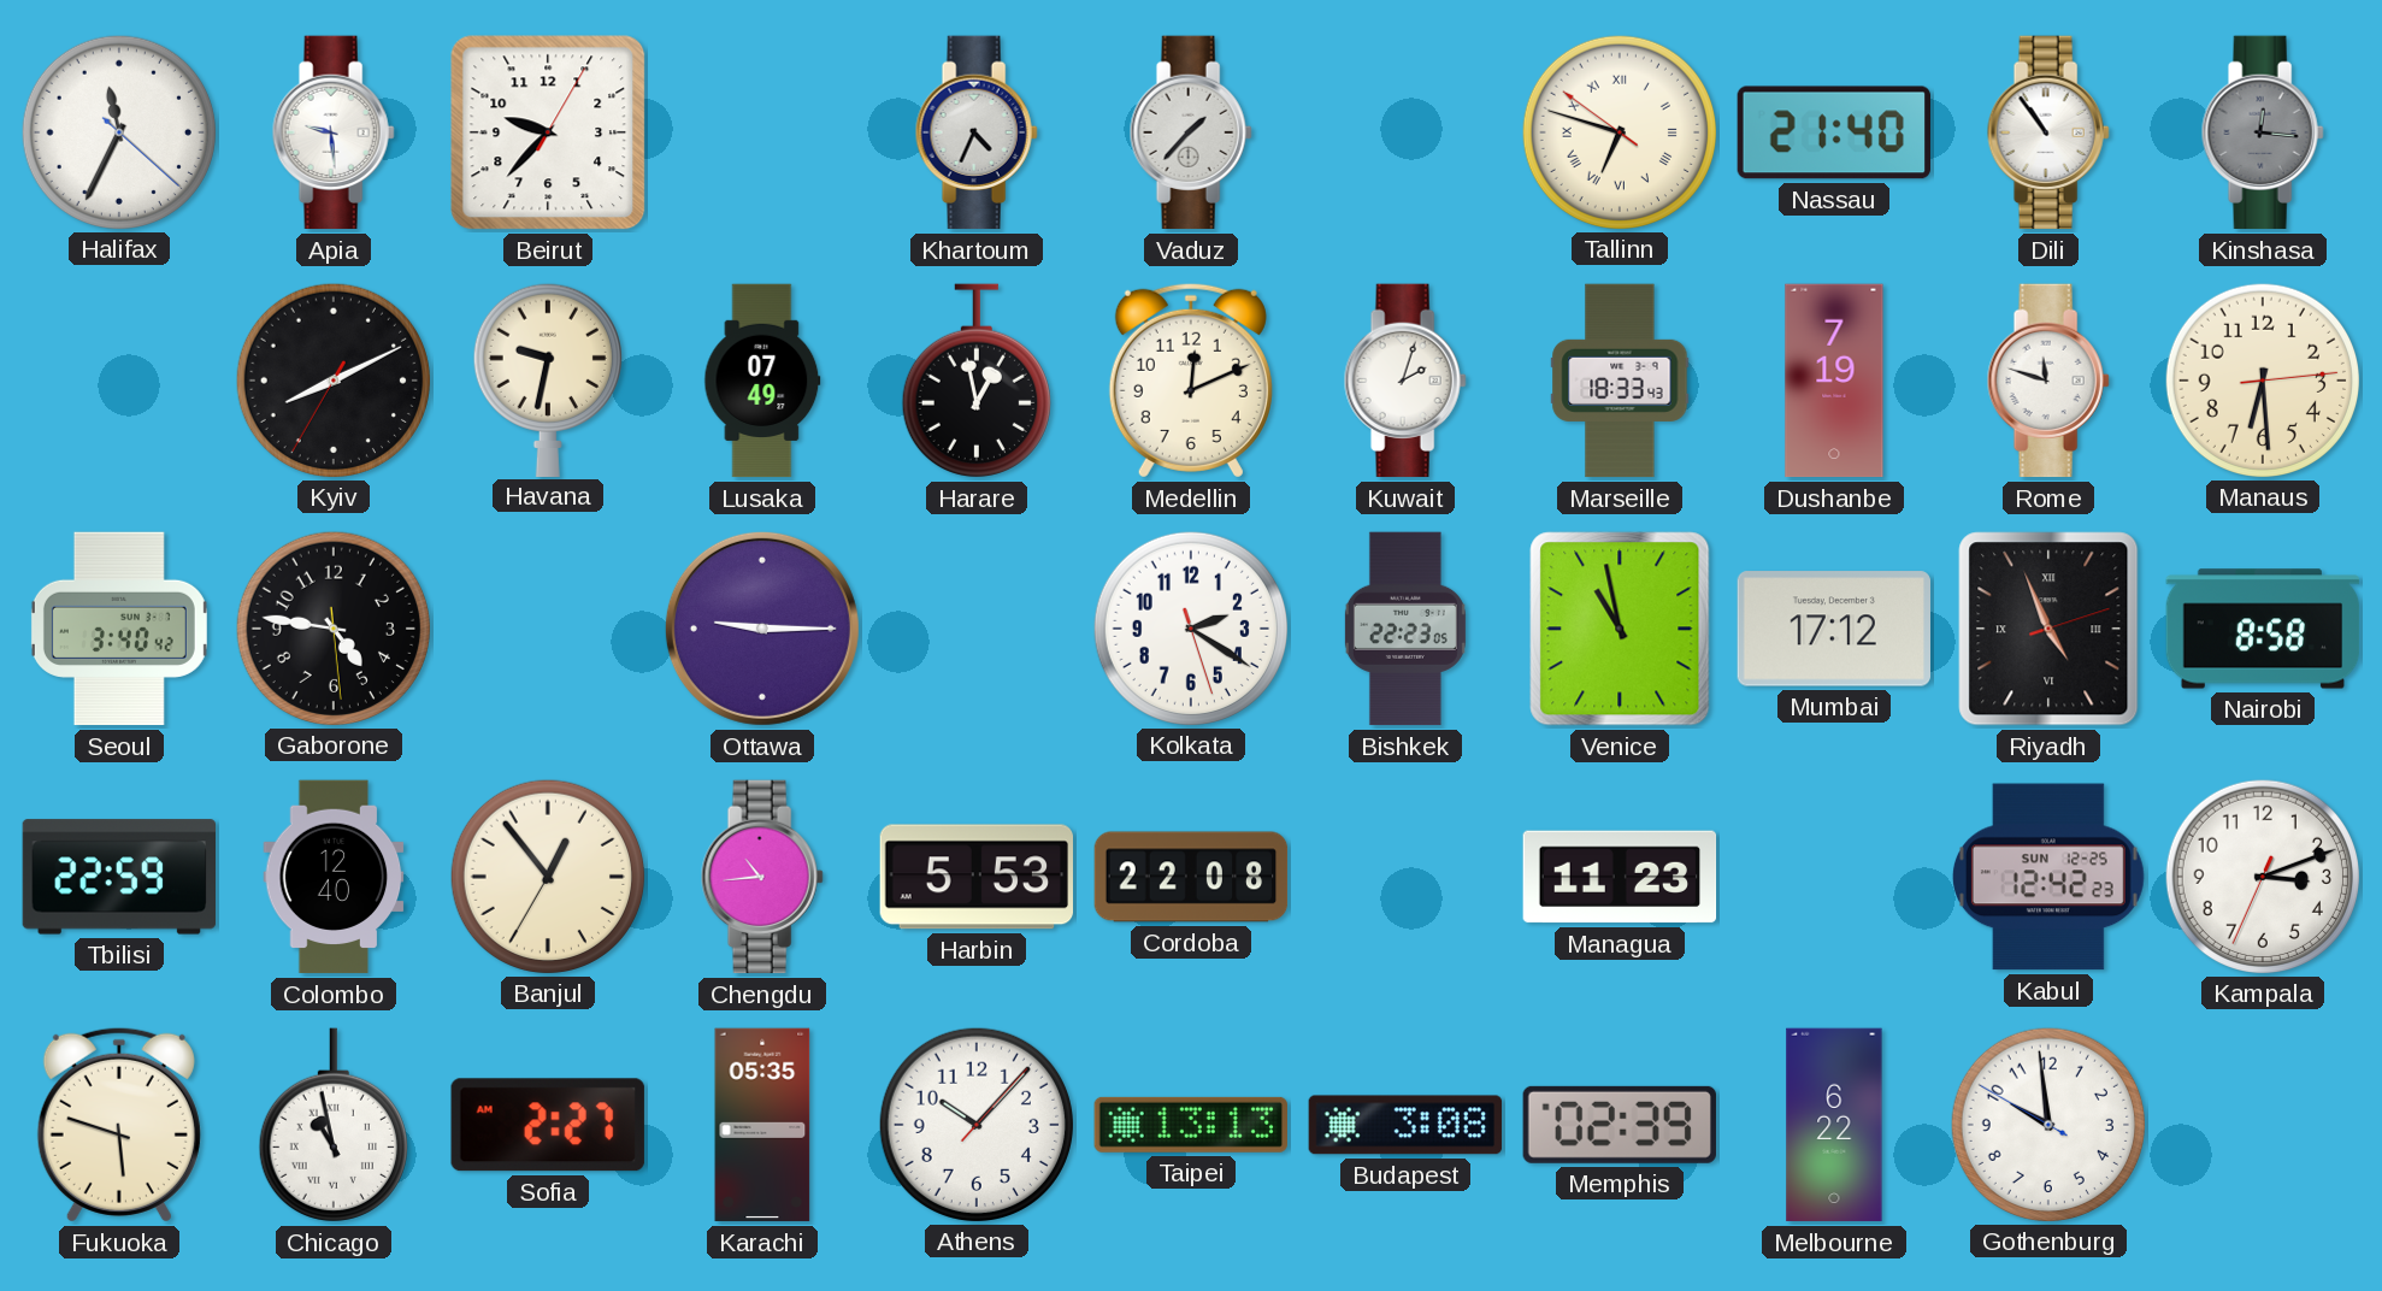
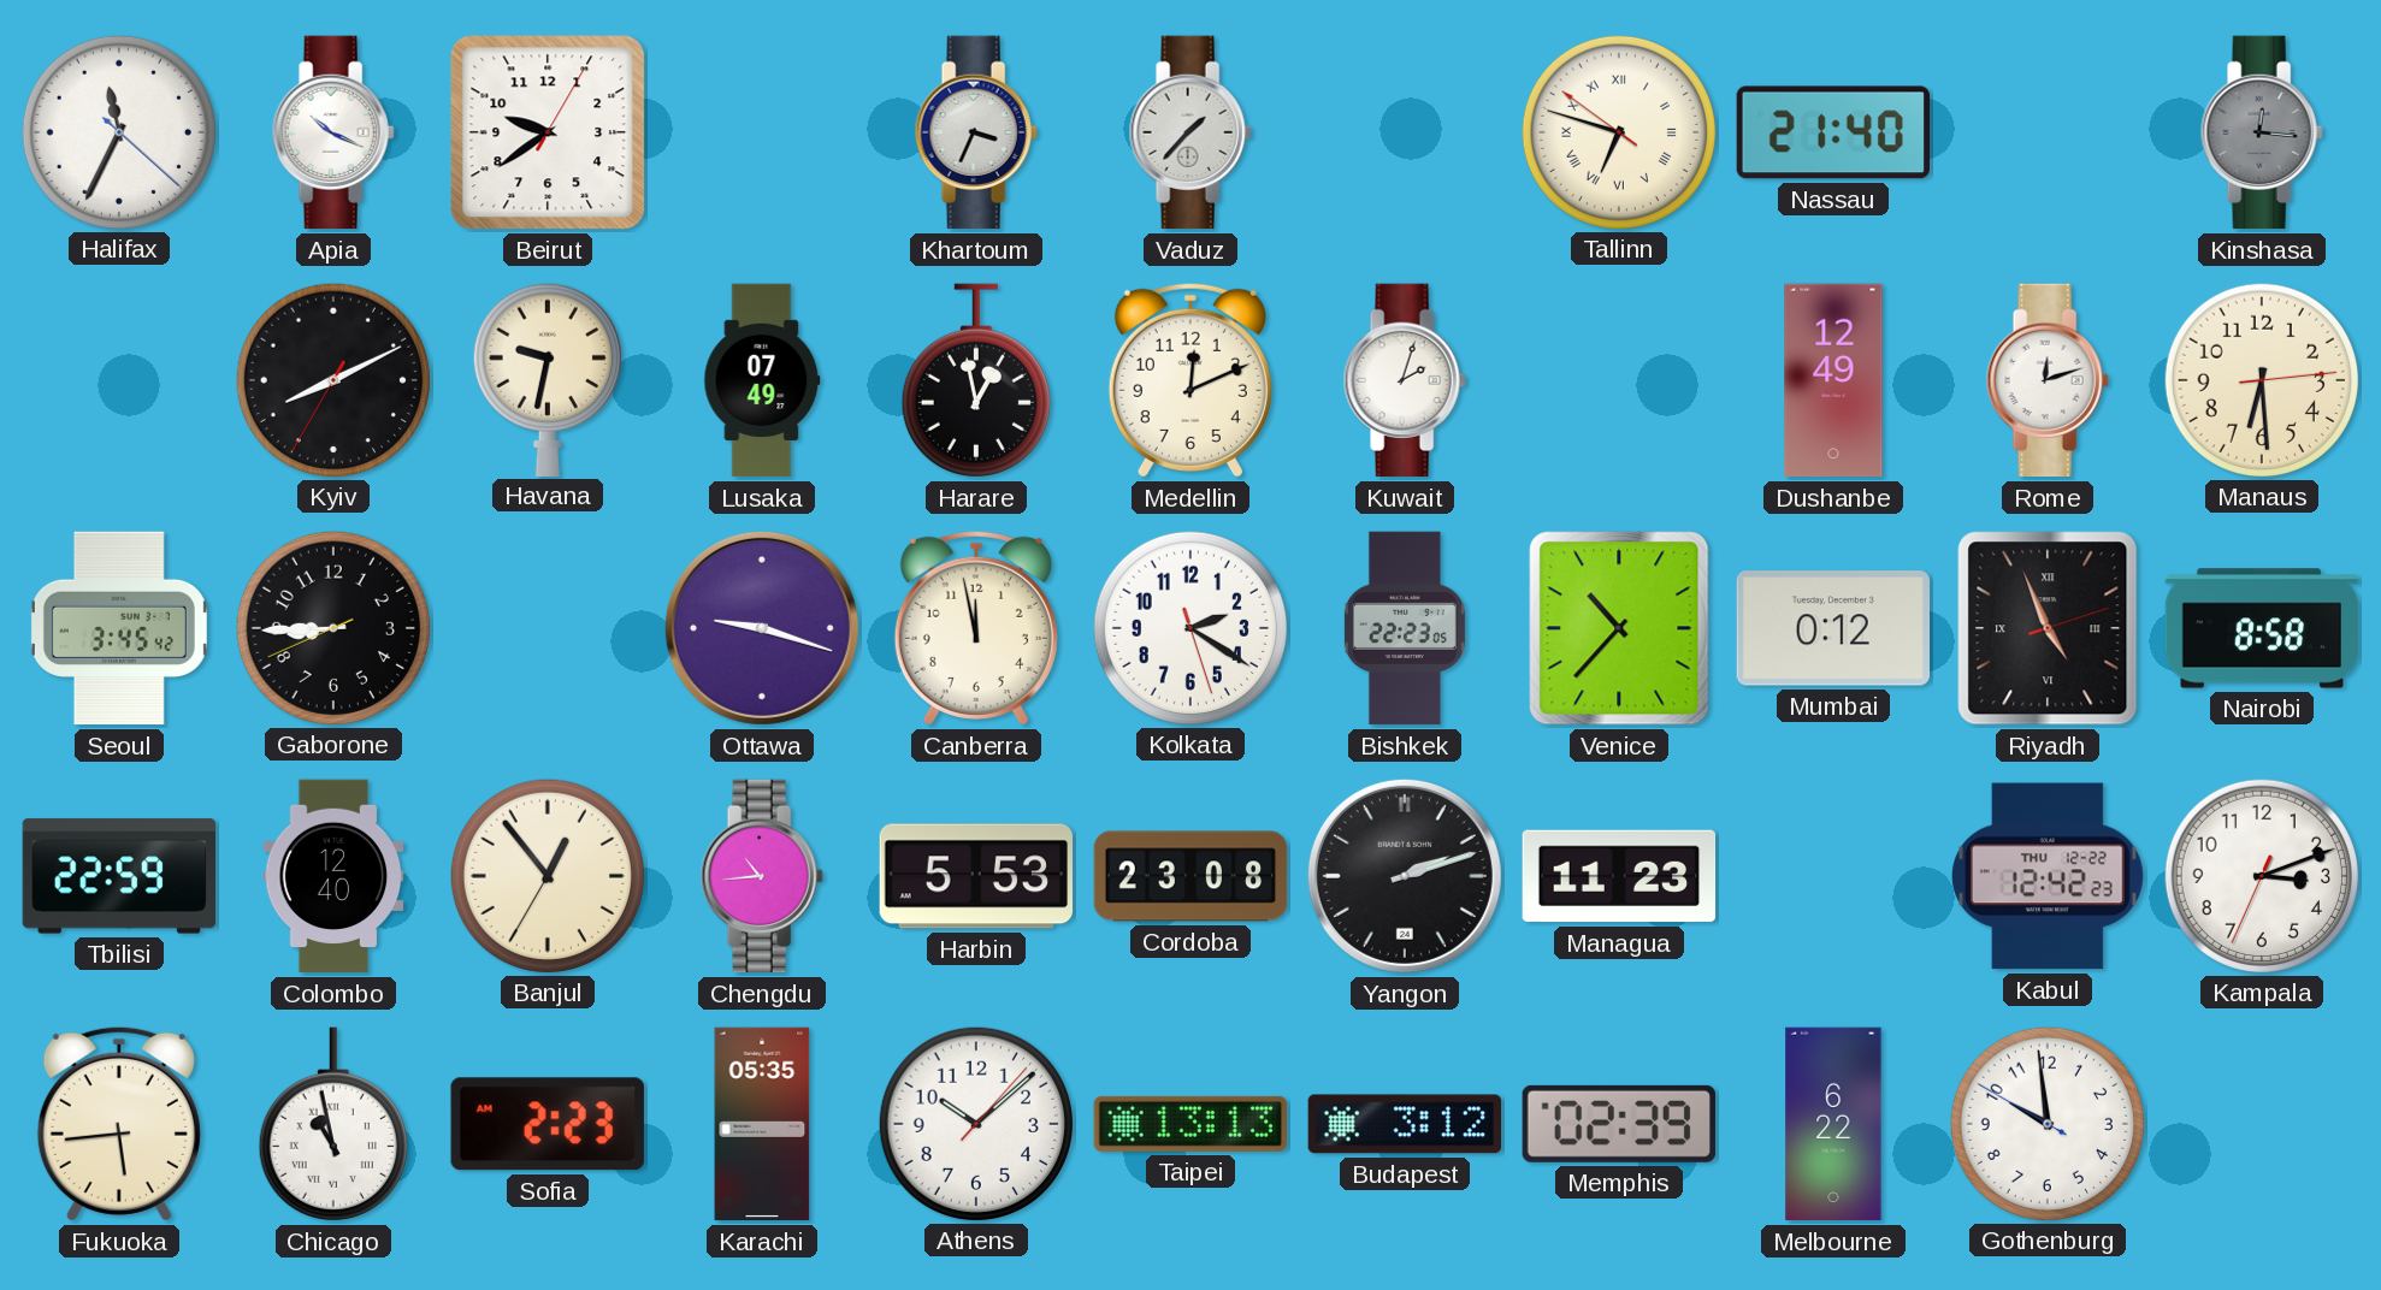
Apia: 9:29 -> 10:19
Beirut: 9:37 -> 9:39
Khartoum: 4:34 -> 3:34
Dili: 10:54 -> none
Marseille: 18:33 -> none
Dushanbe: 7:19 -> 12:49
Rome: 11:48 -> 12:12
Seoul: 3:40 -> 3:45
Gaborone: 4:46 -> 8:44
Ottawa: 9:15 -> 9:18
Canberra: none -> 11:58
Venice: 10:58 -> 10:37
Mumbai: 17:12 -> 0:12
Cordoba: 22:08 -> 23:08
Yangon: none -> 2:12
Kabul date: SUN 12-25 -> THU 12-22
Fukuoka: 5:48 -> 5:44
Sofia: 2:27 -> 2:23
Athens: 10:07 -> 10:08
Budapest: 3:08 -> 3:12
